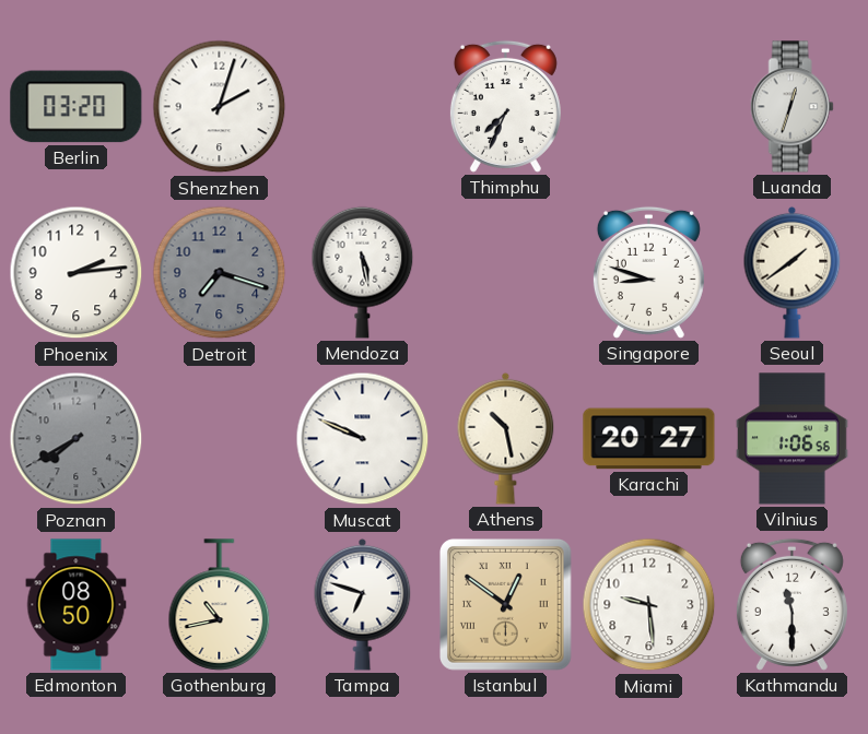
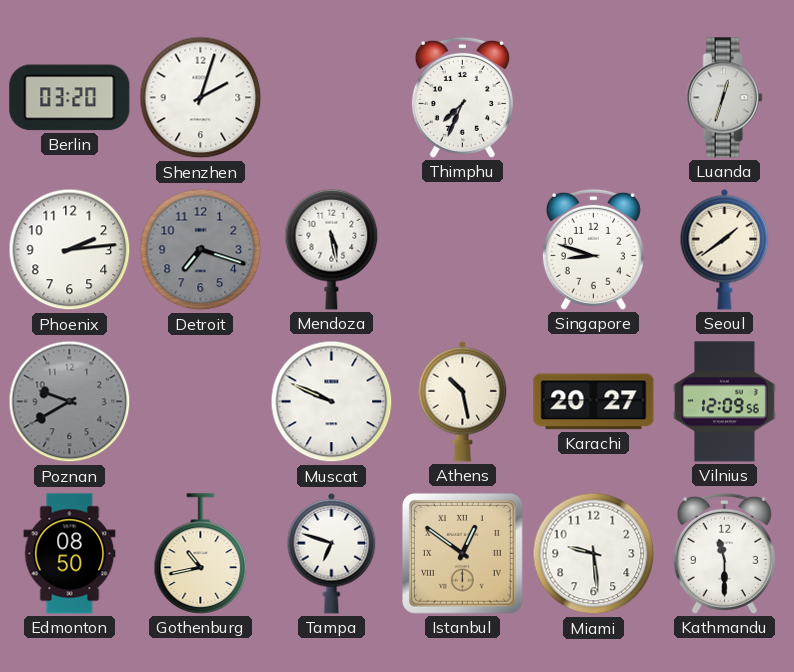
Poznan: 7:40 -> 9:40
Vilnius: 1:06 -> 12:09
